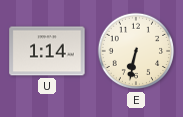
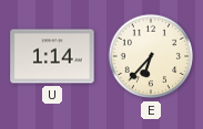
E: 6:32 -> 6:37
